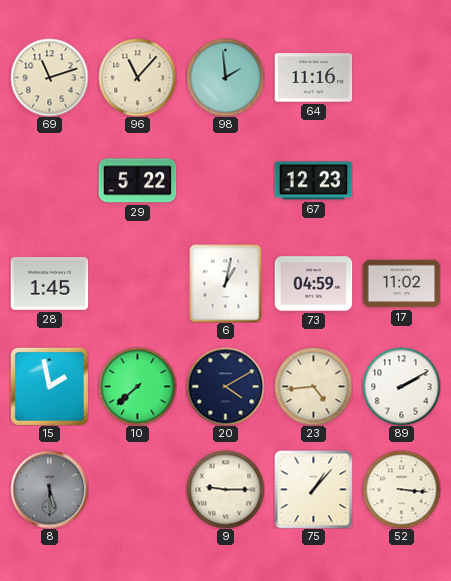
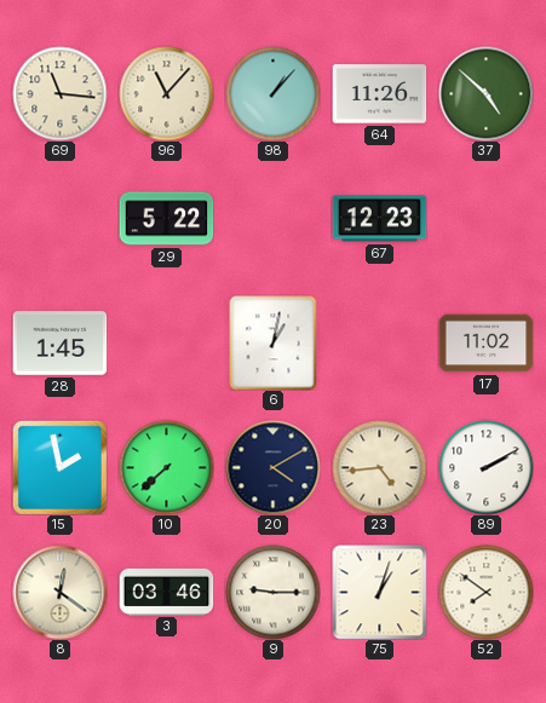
69: 11:12 -> 11:16
98: 1:59 -> 1:07
64: 11:16 -> 11:26
37: none -> 4:52
73: 04:59 -> none
8: 5:30 -> 12:21
8 dial: grey -> cream
3: none -> 03:46
75: 1:07 -> 1:03
52: 3:16 -> 7:51
